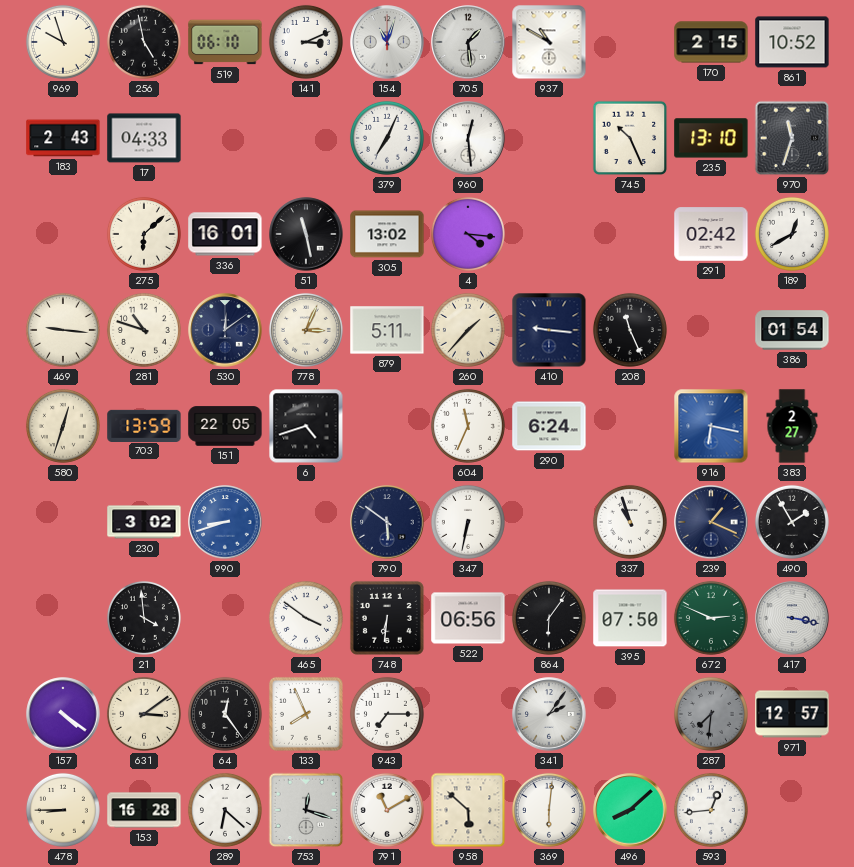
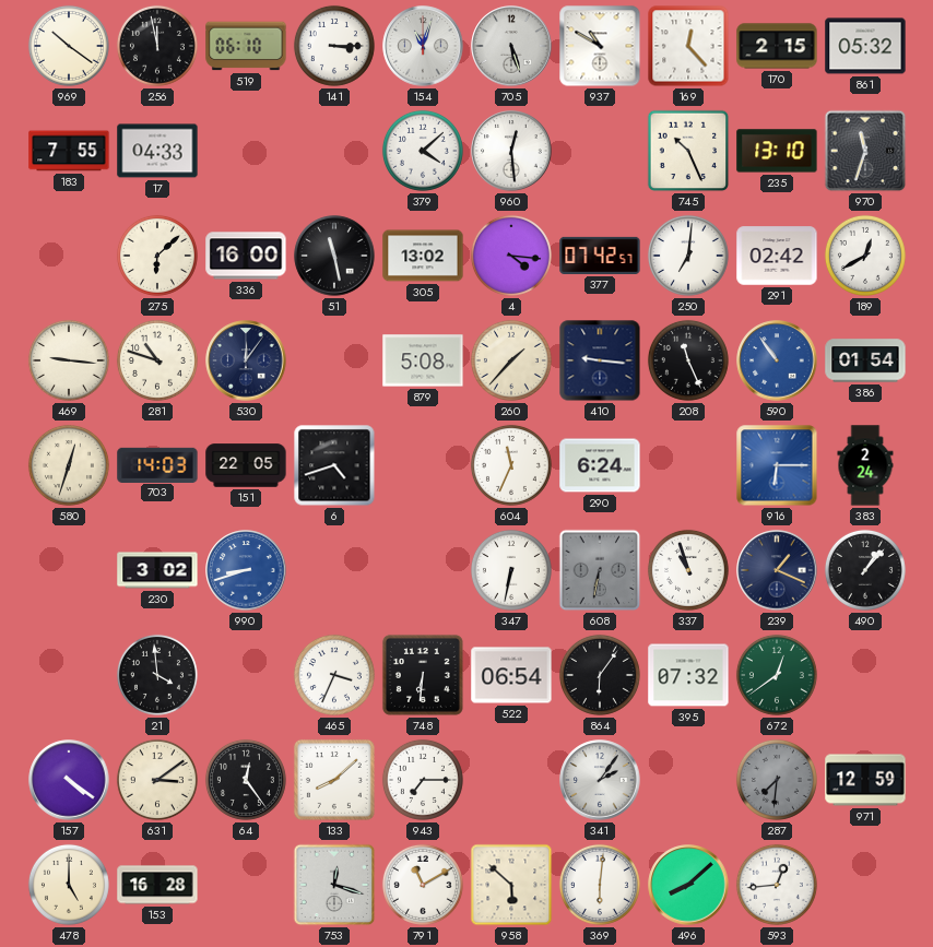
969: 9:57 -> 10:21
256: 4:58 -> 11:58
141: 3:11 -> 3:15
705: 1:29 -> 5:27
169: none -> 12:23
861: 10:52 -> 05:32
183: 2:43 -> 7:55
379: 7:04 -> 4:08
336: 16:01 -> 16:00
377: none -> 07:42
250: none -> 7:01
530: 12:09 -> 12:06
778: 3:04 -> none
879: 5:11 -> 5:08
590: none -> 10:54
703: 13:59 -> 14:03
916: 6:17 -> 6:15
383: 2:27 -> 2:24
790: 5:51 -> none
608: none -> 6:32
490: 1:55 -> 1:07
465: 3:51 -> 3:34
522: 06:56 -> 06:54
395: 07:50 -> 07:32
672: 2:49 -> 12:39
417: 3:17 -> none
133: 7:56 -> 8:08
971: 12:57 -> 12:59
478: 8:45 -> 5:00
289: 6:22 -> none
